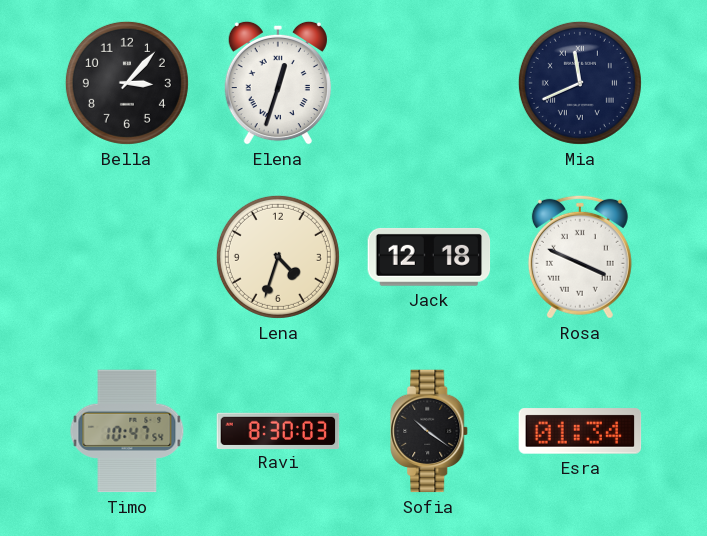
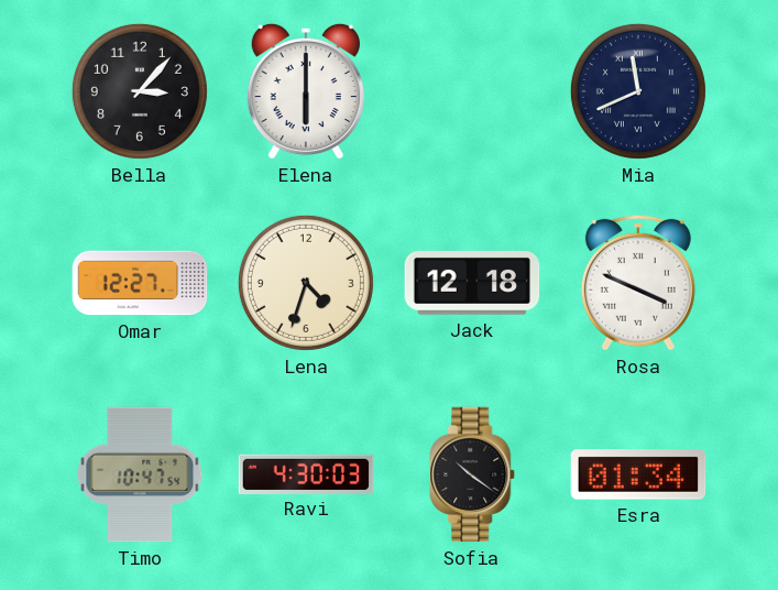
Elena: 12:33 -> 6:00
Omar: none -> 12:27
Ravi: 8:30 -> 4:30
